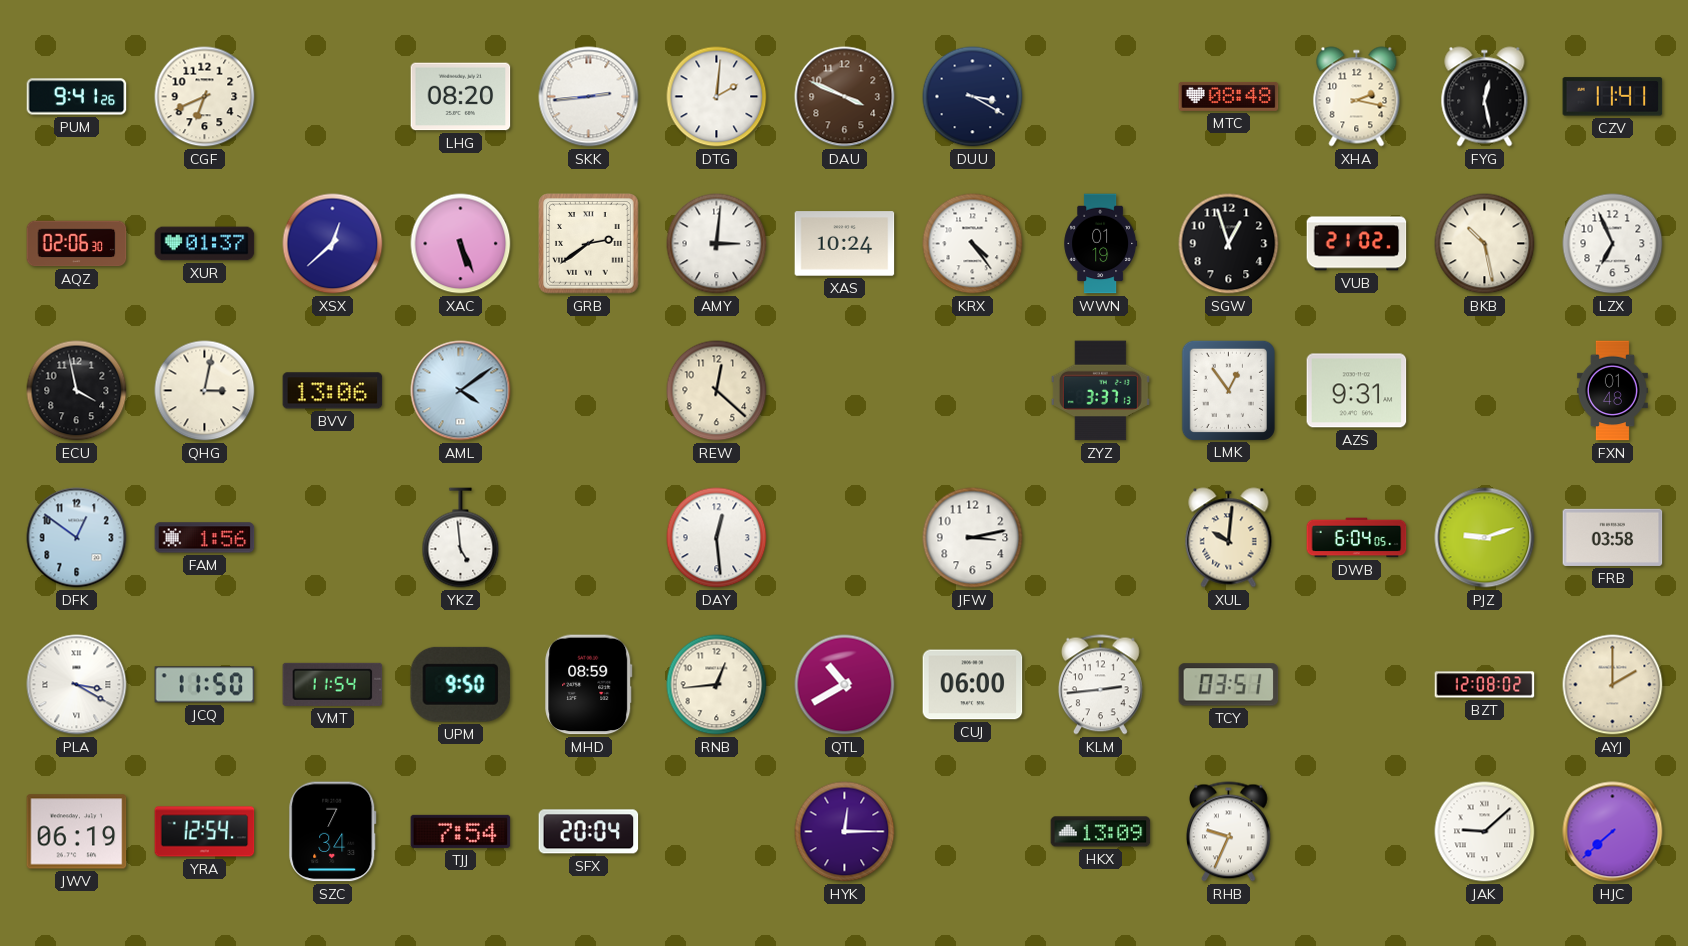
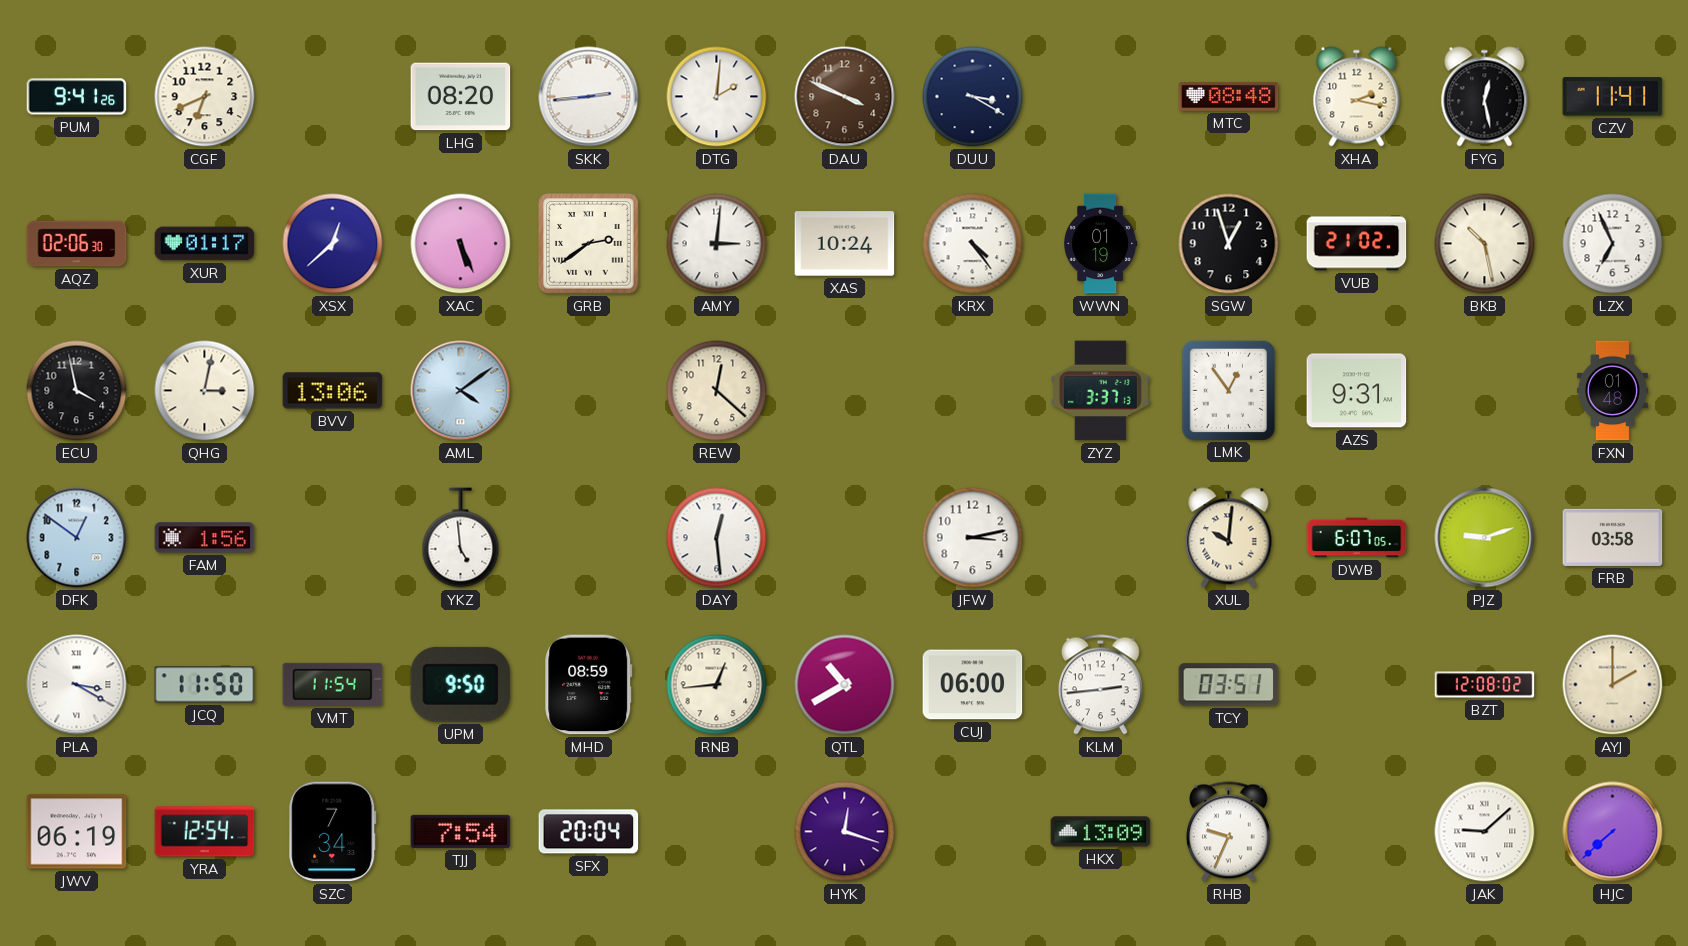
XUR: 01:37 -> 01:17
DWB: 6:04 -> 6:07
HYK: 12:15 -> 12:18
